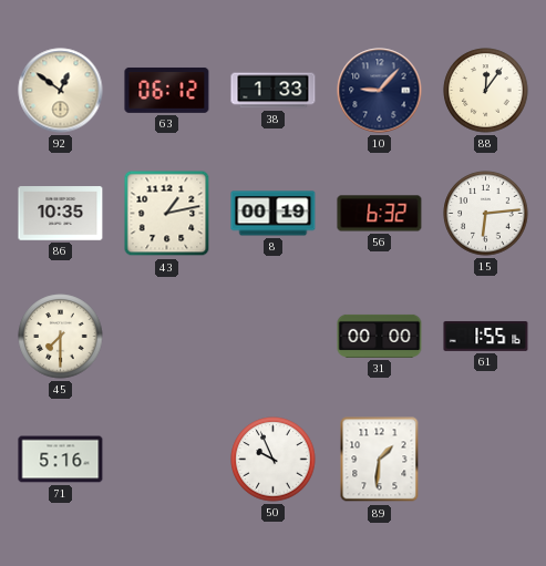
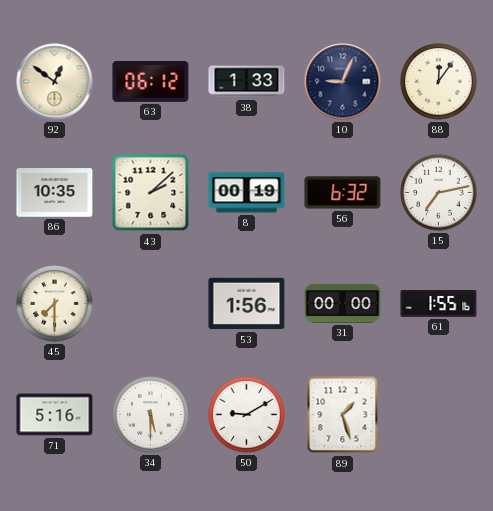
10: 9:07 -> 9:04
43: 1:13 -> 2:08
15: 6:14 -> 7:13
53: none -> 1:56
34: none -> 5:30
50: 9:56 -> 9:10
89: 1:31 -> 1:27
